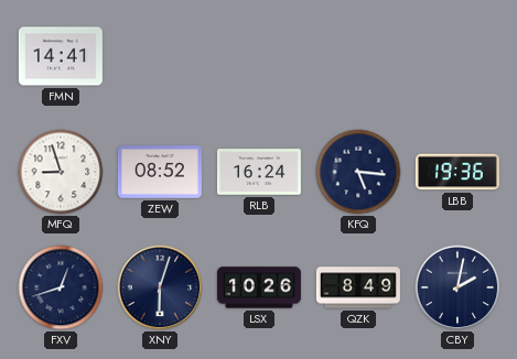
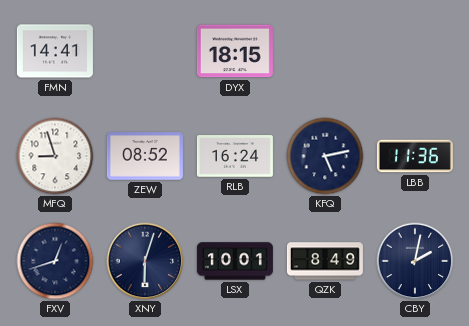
DYX: none -> 18:15
KFQ: 5:16 -> 5:13
LBB: 19:36 -> 11:36
LSX: 10:26 -> 10:01
